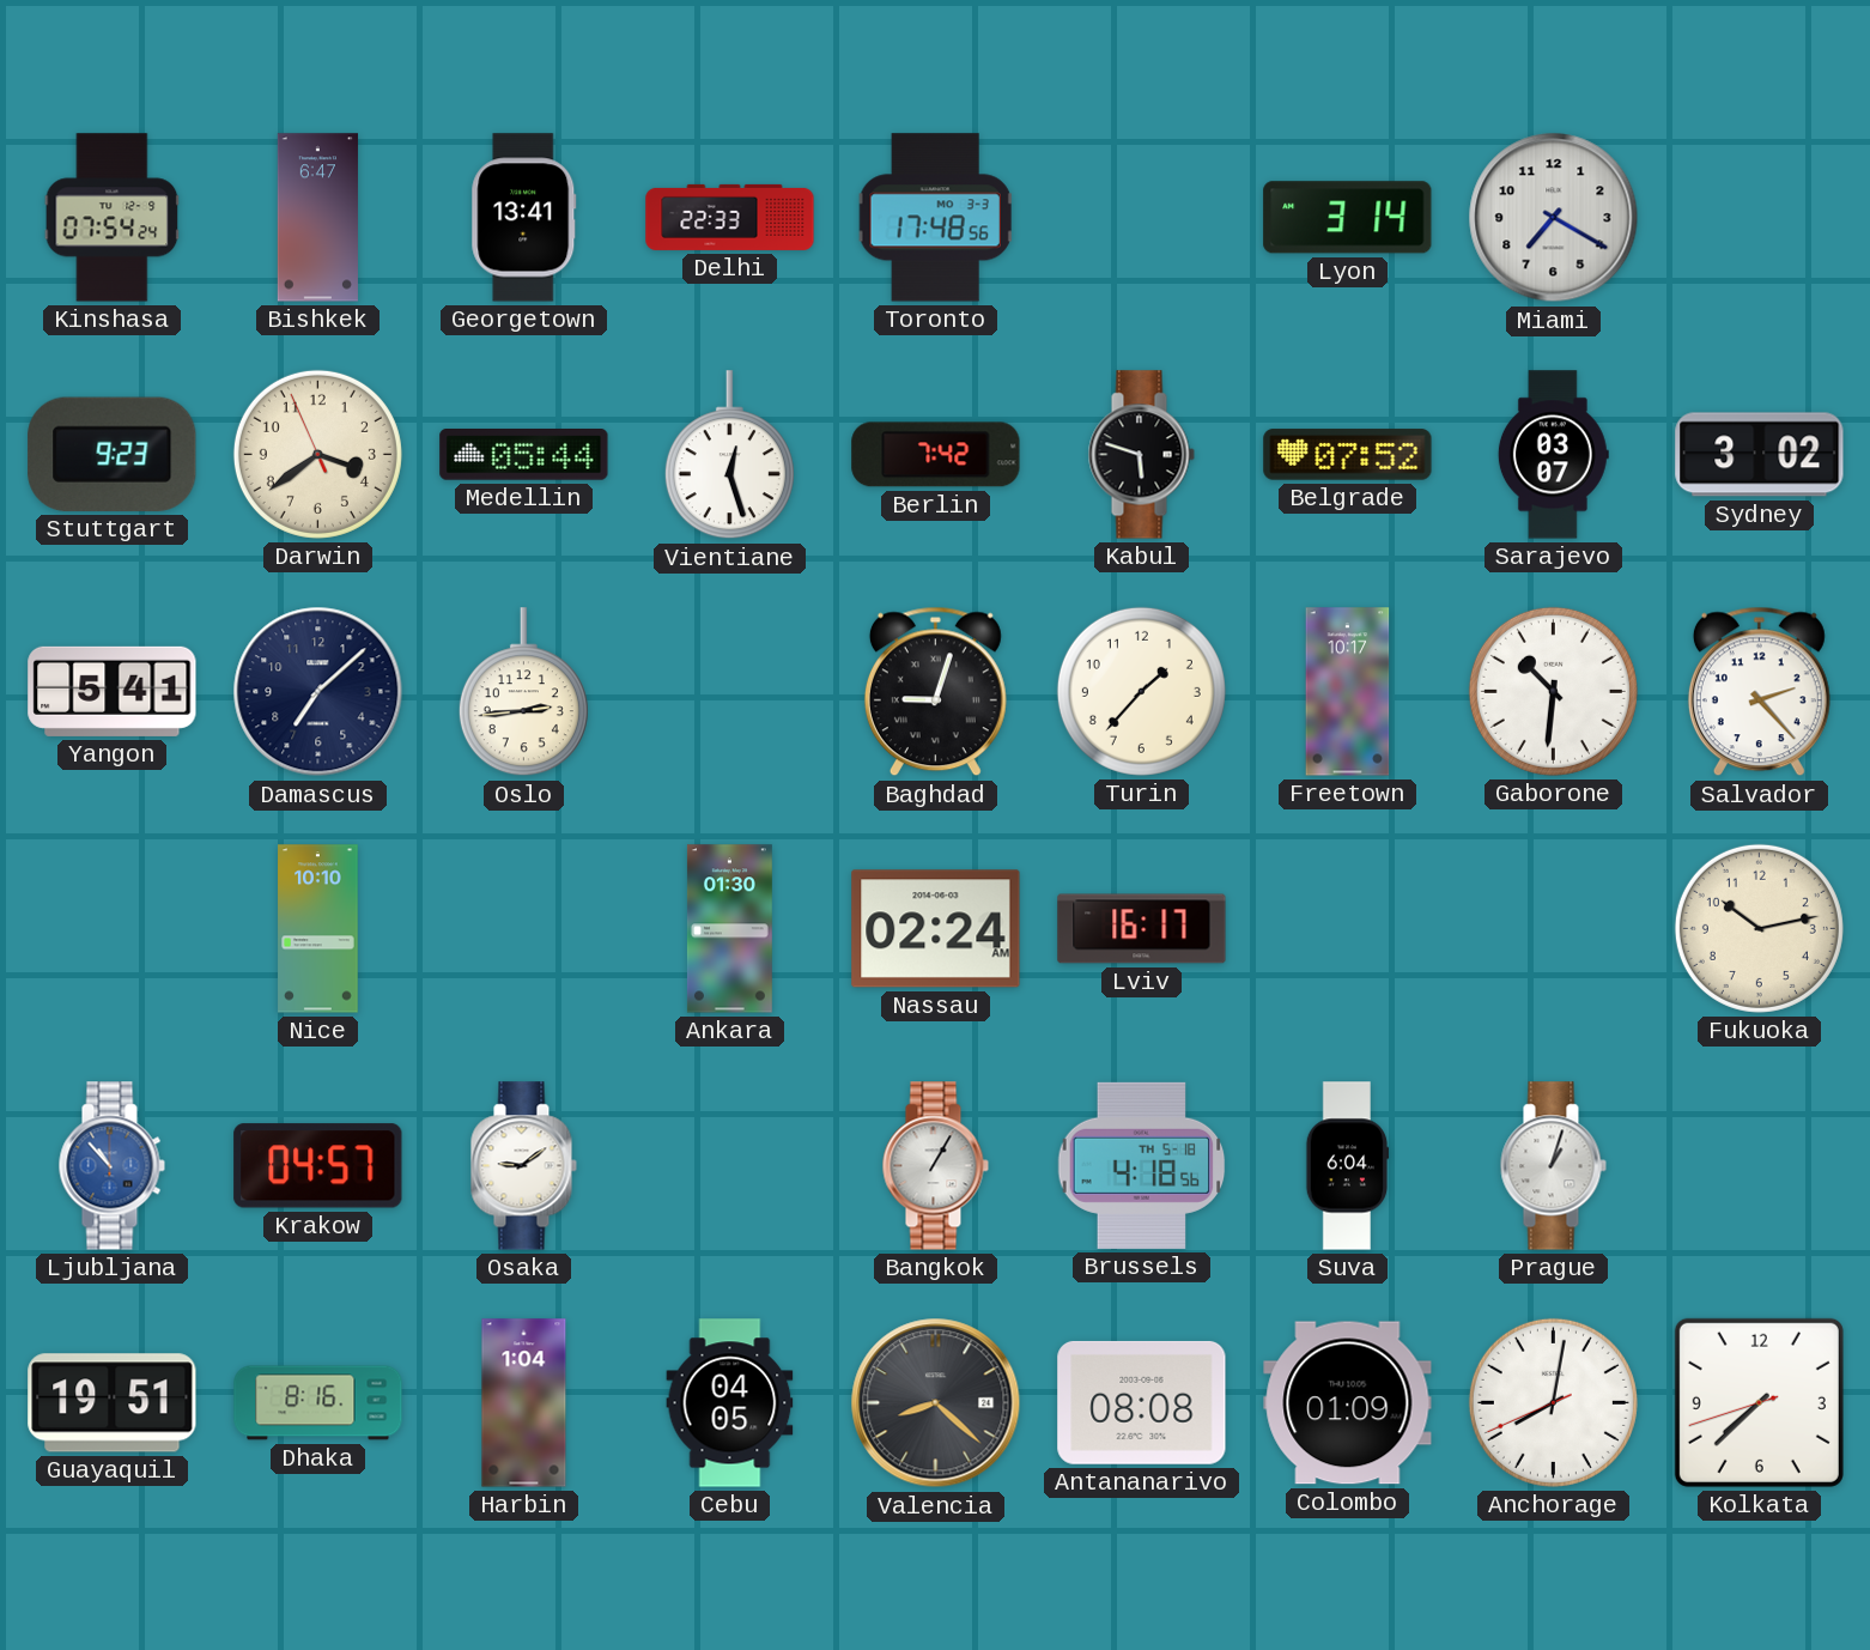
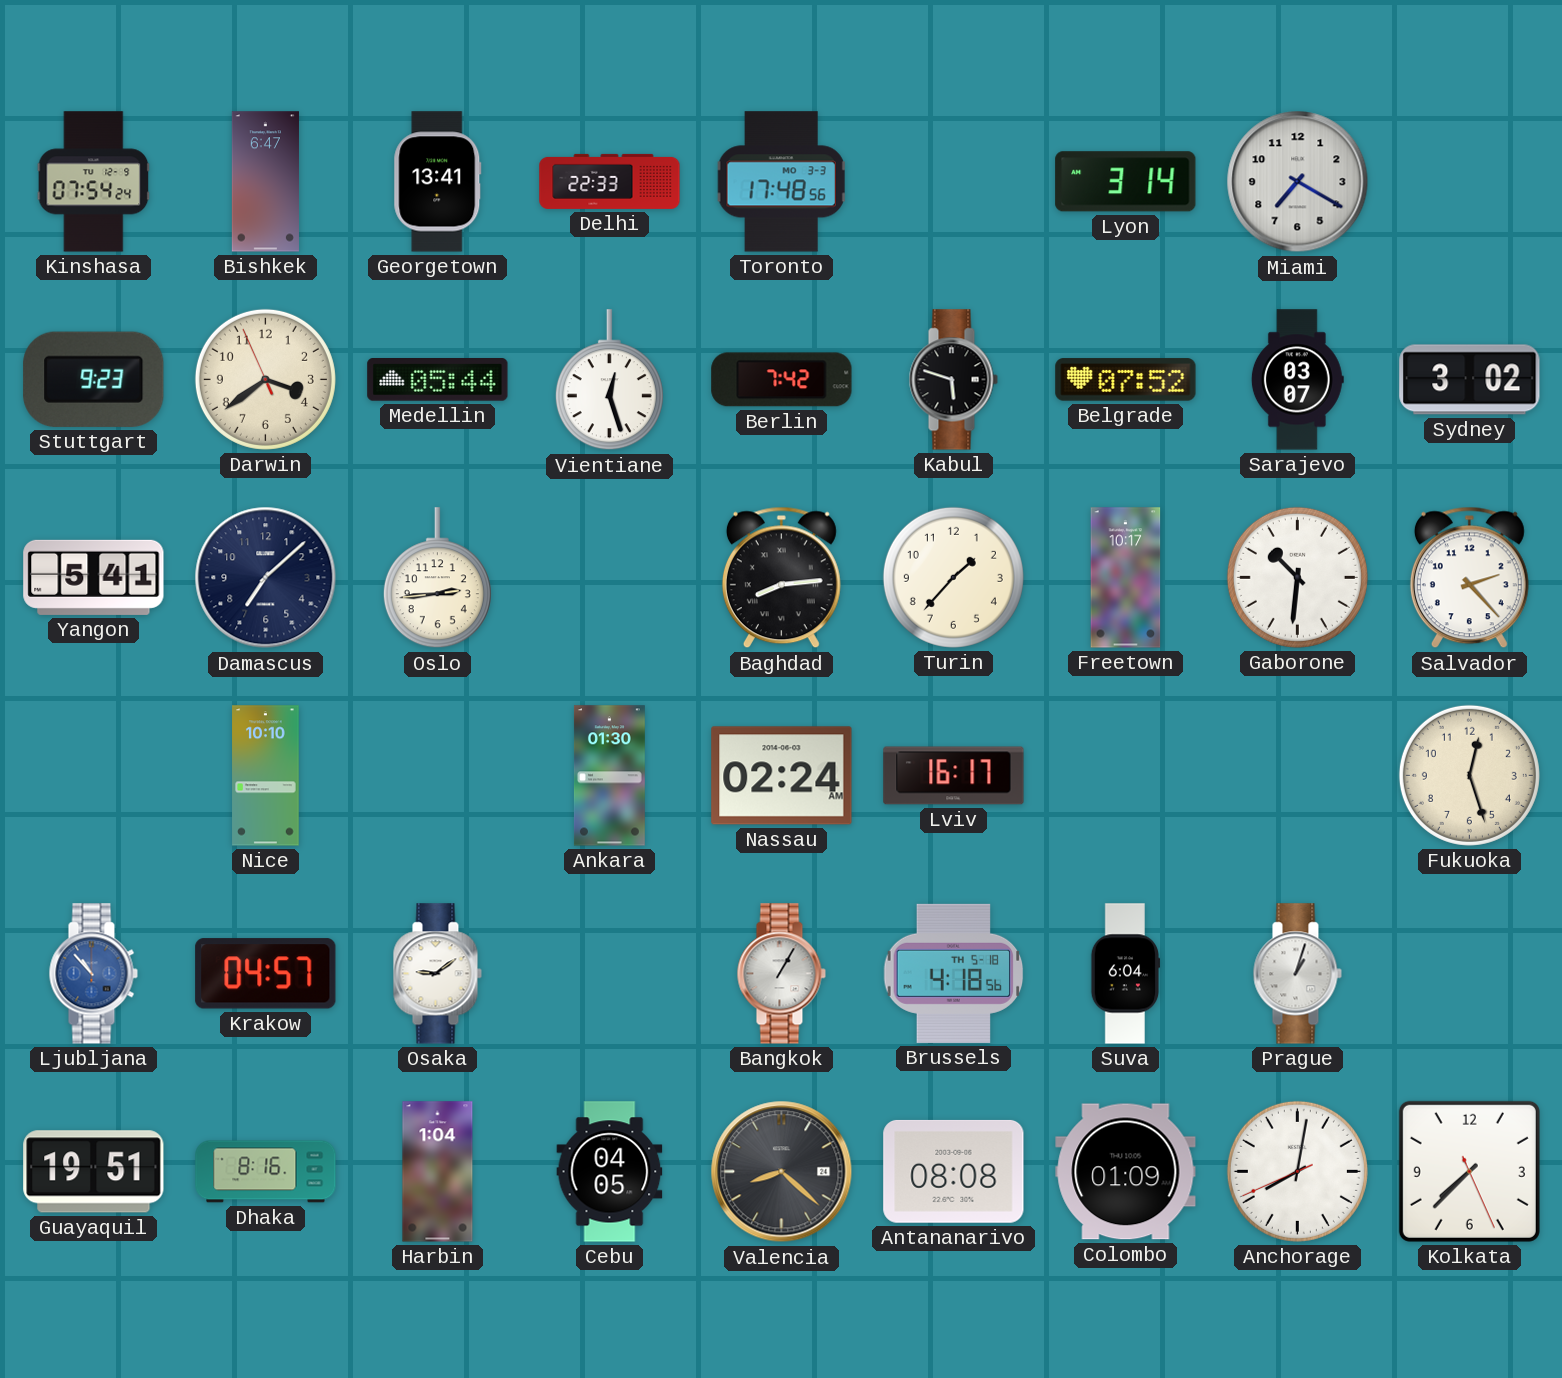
Baghdad: 9:03 -> 8:14
Fukuoka: 10:13 -> 12:27
Kolkata: 7:37:42 -> 7:37:26
